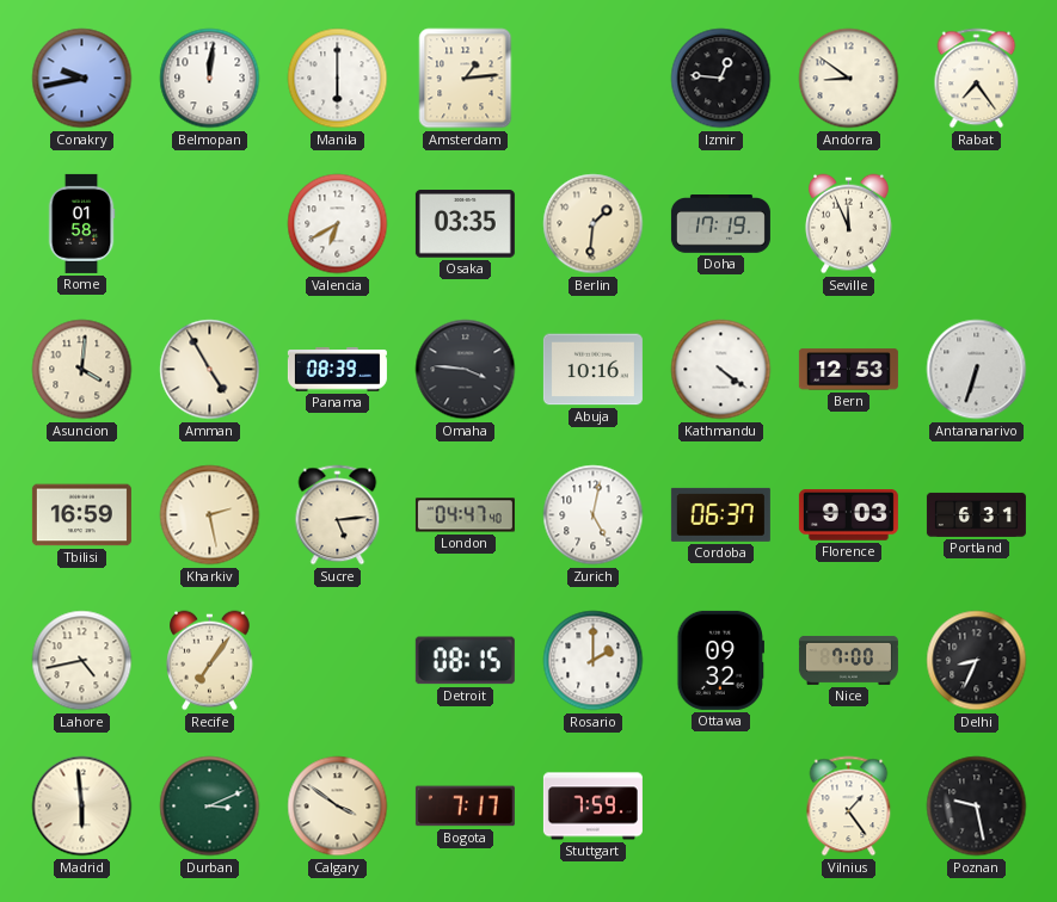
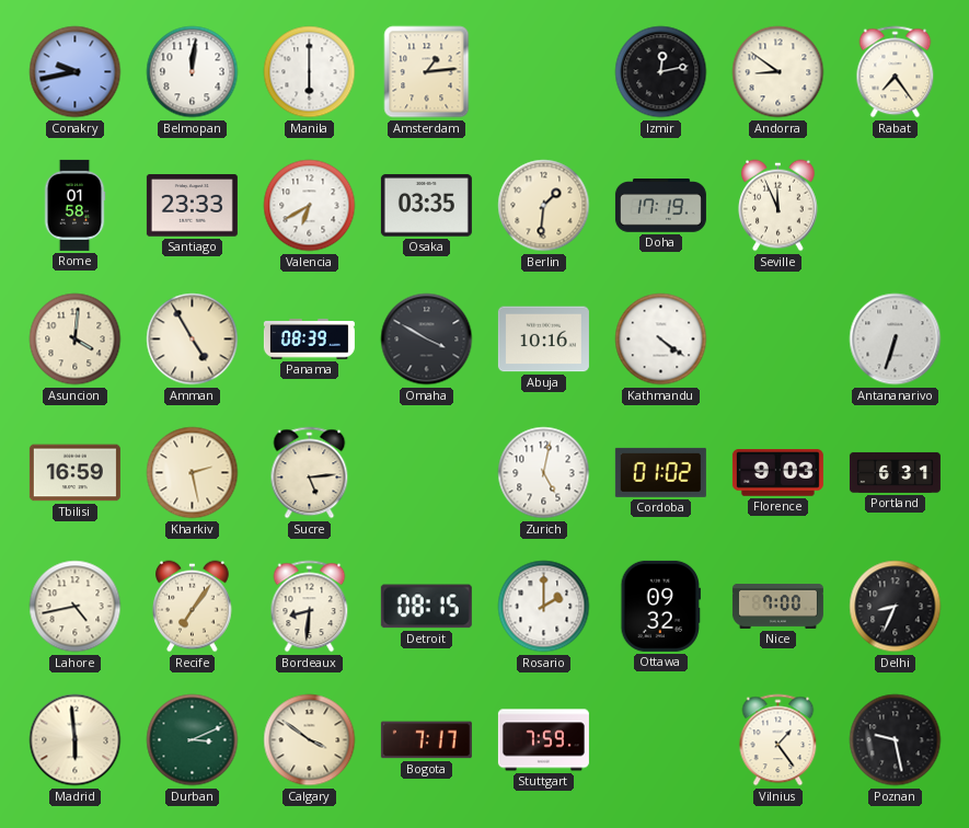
Izmir: 12:46 -> 12:13
Santiago: none -> 23:33
Omaha: 3:46 -> 3:50
Bern: 12:53 -> none
London: 04:47 -> none
Cordoba: 06:37 -> 01:02
Bordeaux: none -> 8:31
